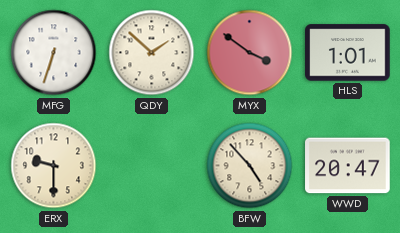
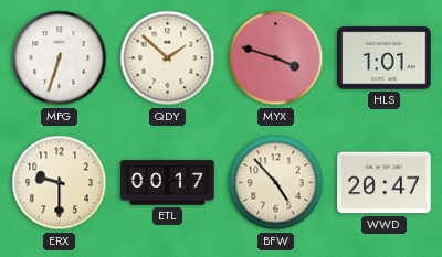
MYX: 3:51 -> 3:48
ETL: none -> 00:17
